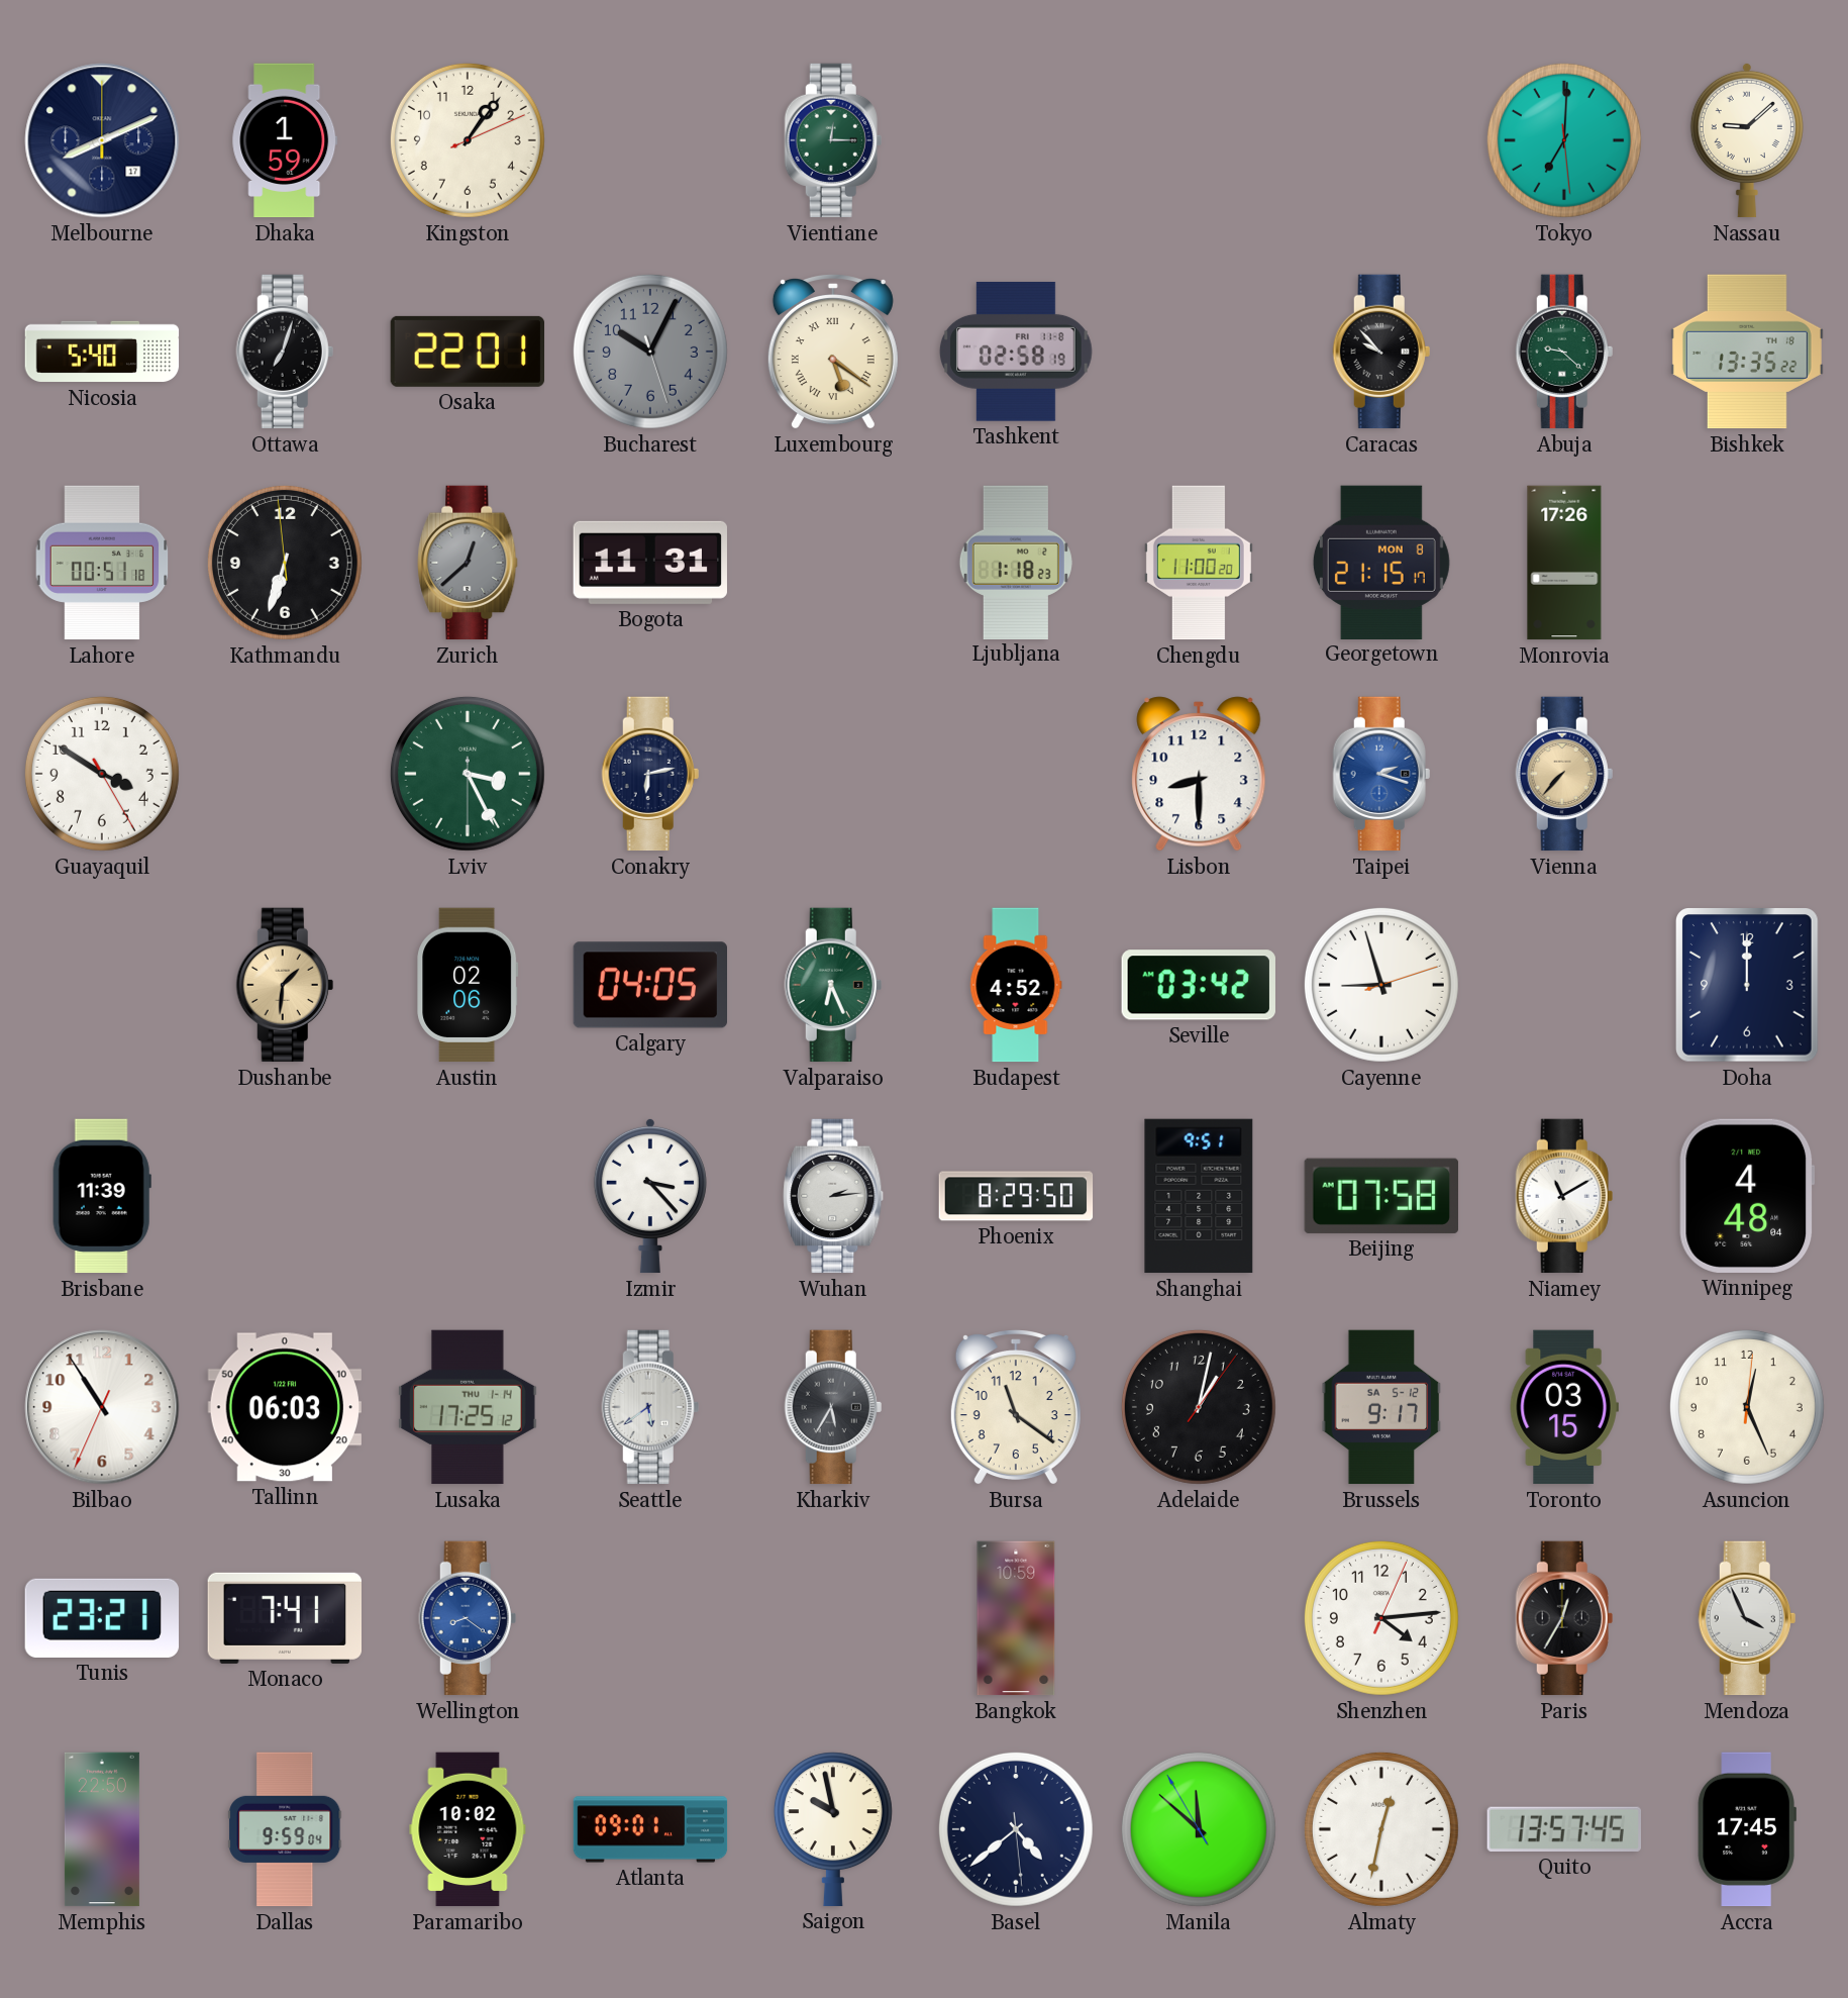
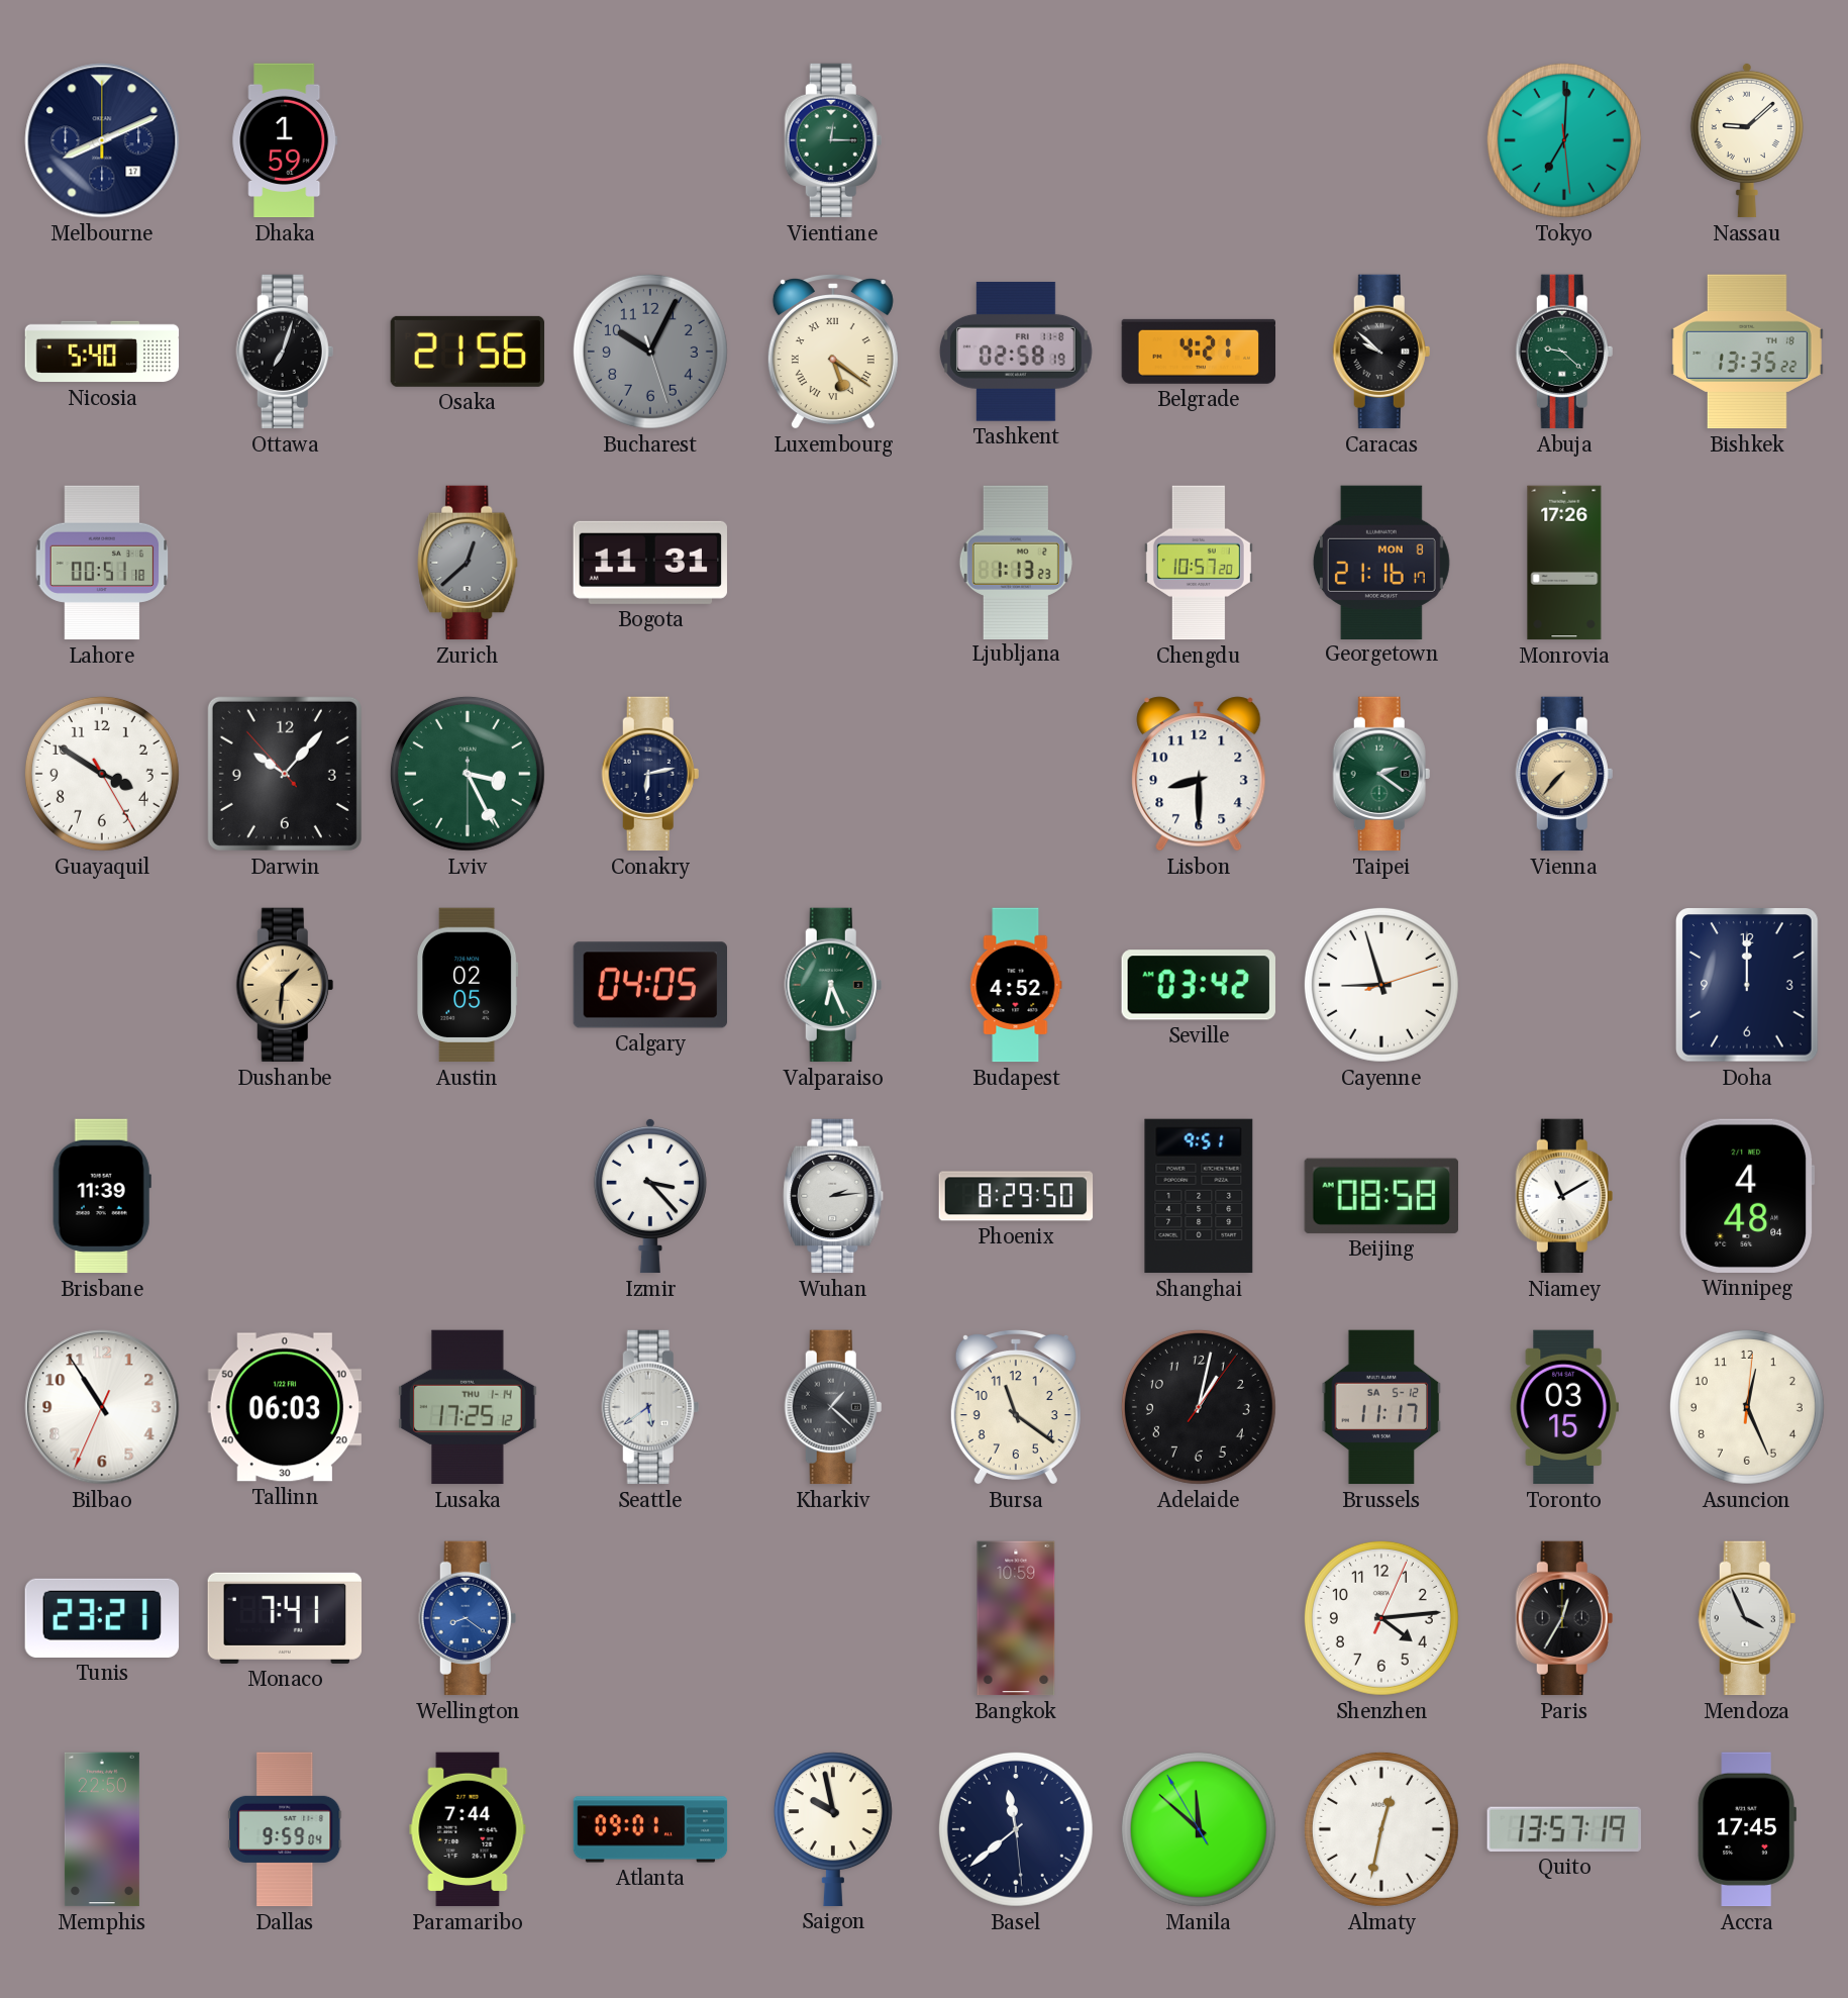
Kingston: 1:06 -> none
Osaka: 22:01 -> 21:56
Belgrade: none -> 4:21
Caracas: 9:53 -> 9:52
Kathmandu: 6:32 -> none
Ljubljana: 1:18 -> 1:13
Chengdu: 11:00 -> 10:57
Georgetown: 21:15 -> 21:16
Darwin: none -> 10:06
Taipei: 2:18 -> 2:21
Taipei dial: blue -> green
Austin: 02:06 -> 02:05
Beijing: 07:58 -> 08:58
Kharkiv: 5:35 -> 1:22
Brussels: 9:17 -> 11:17
Paramaribo: 10:02 -> 7:44
Basel: 4:38 -> 11:38
Quito: 13:57:45 -> 13:57:19
